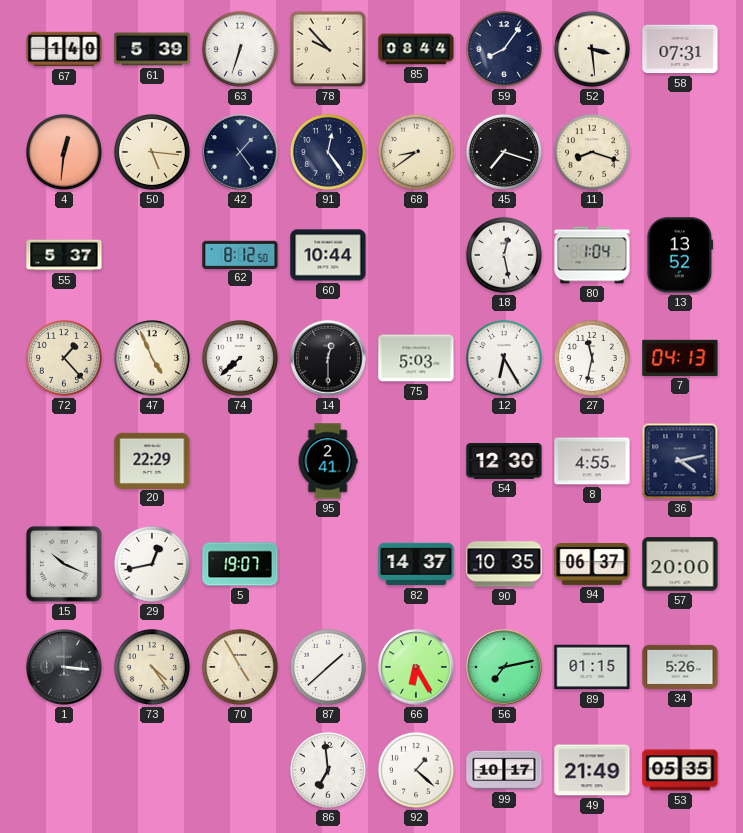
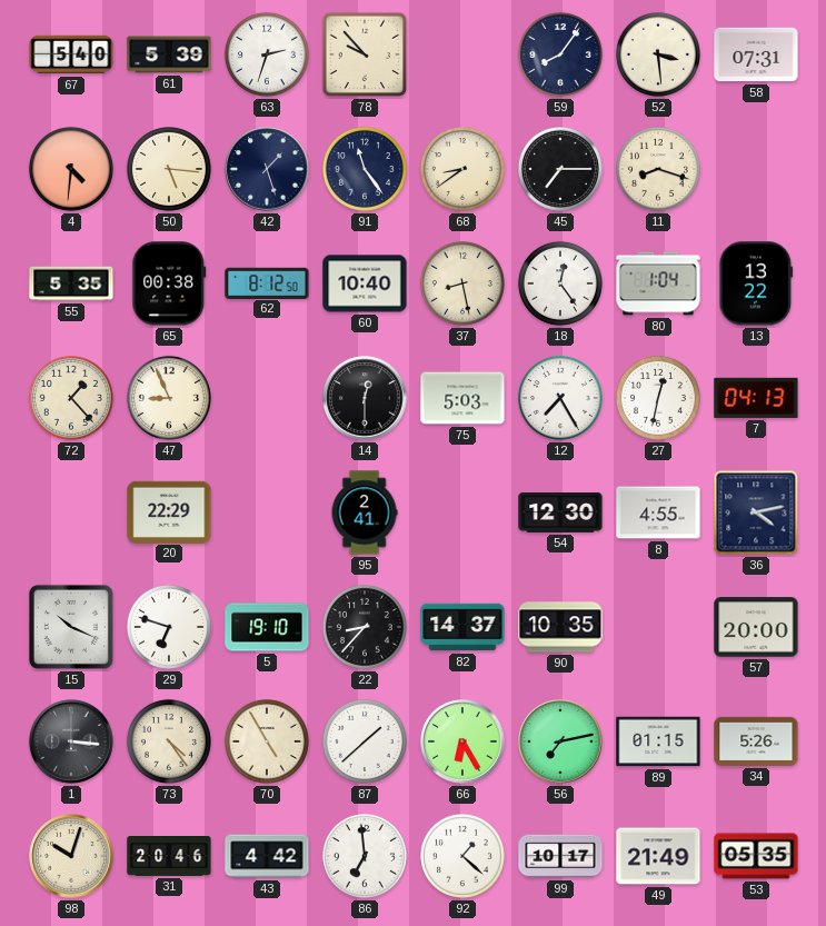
67: 1:40 -> 5:40
63: 6:33 -> 2:33
85: 08:44 -> none
4: 12:31 -> 4:31
42: 1:24 -> 1:27
91: 12:24 -> 11:24
45: 7:18 -> 7:15
55: 5:37 -> 5:35
65: none -> 00:38
60: 10:44 -> 10:40
37: none -> 8:28
18: 12:28 -> 12:24
13: 13:52 -> 13:22
47: 4:56 -> 8:56
74: 7:38 -> none
12: 6:25 -> 7:25
27: 11:32 -> 12:32
29: 12:43 -> 6:48
5: 19:07 -> 19:10
22: none -> 8:37
94: 06:37 -> none
98: none -> 10:03
31: none -> 20:46
43: none -> 4:42
